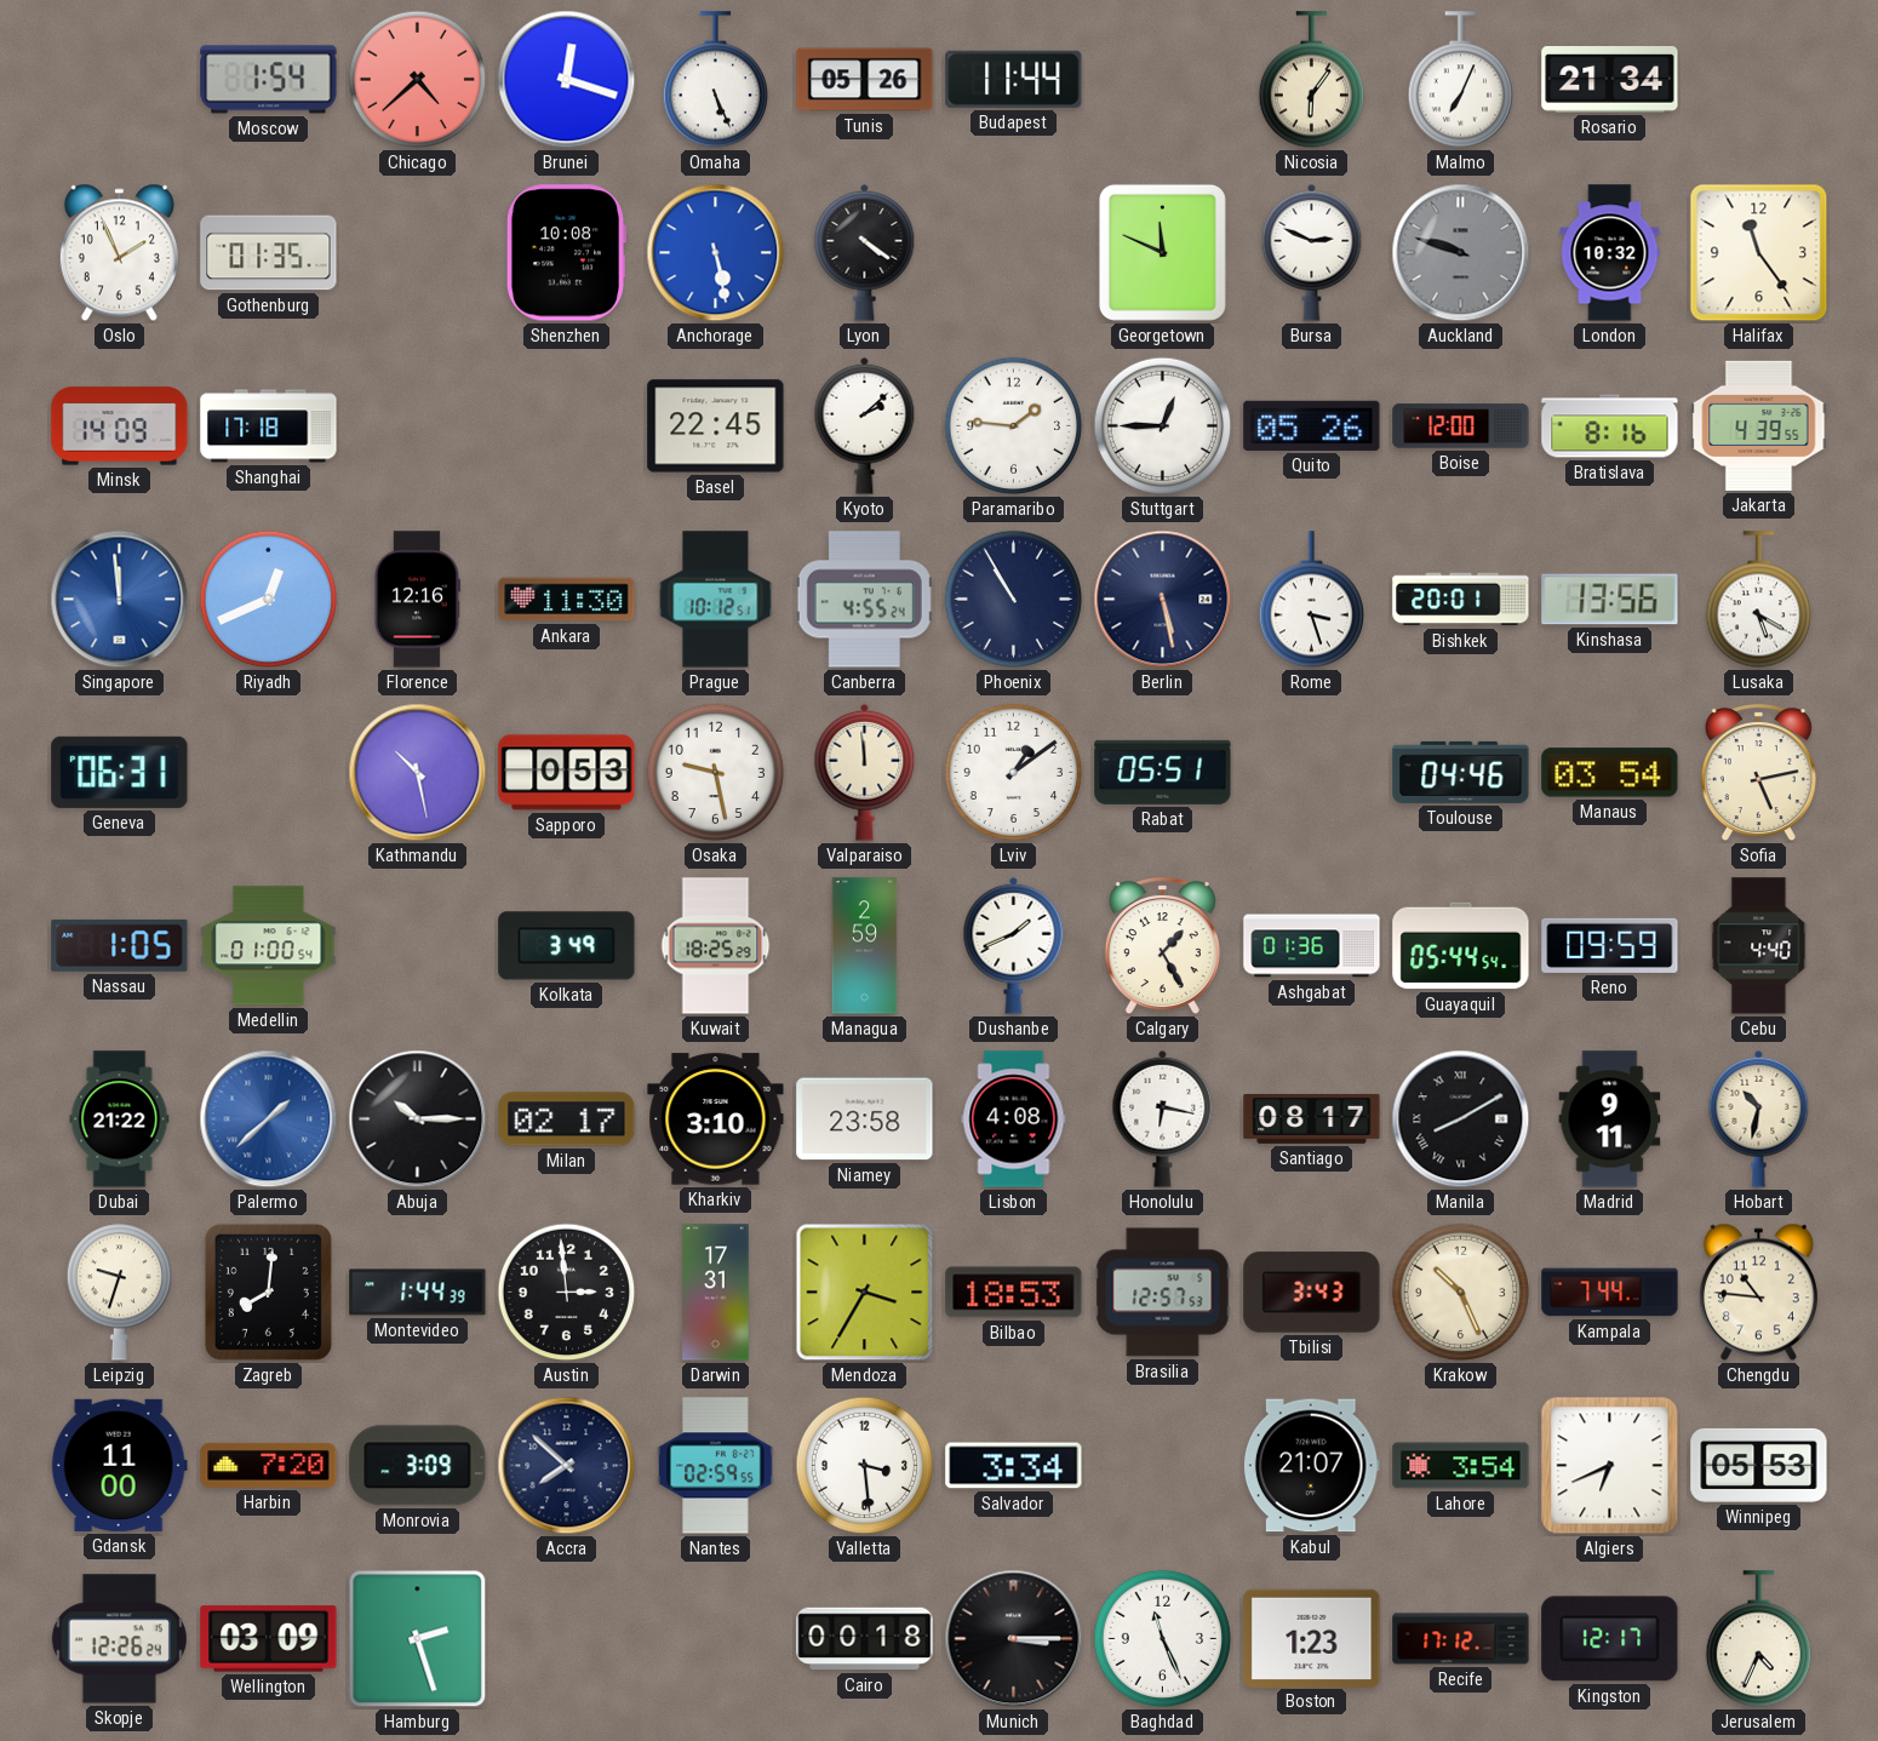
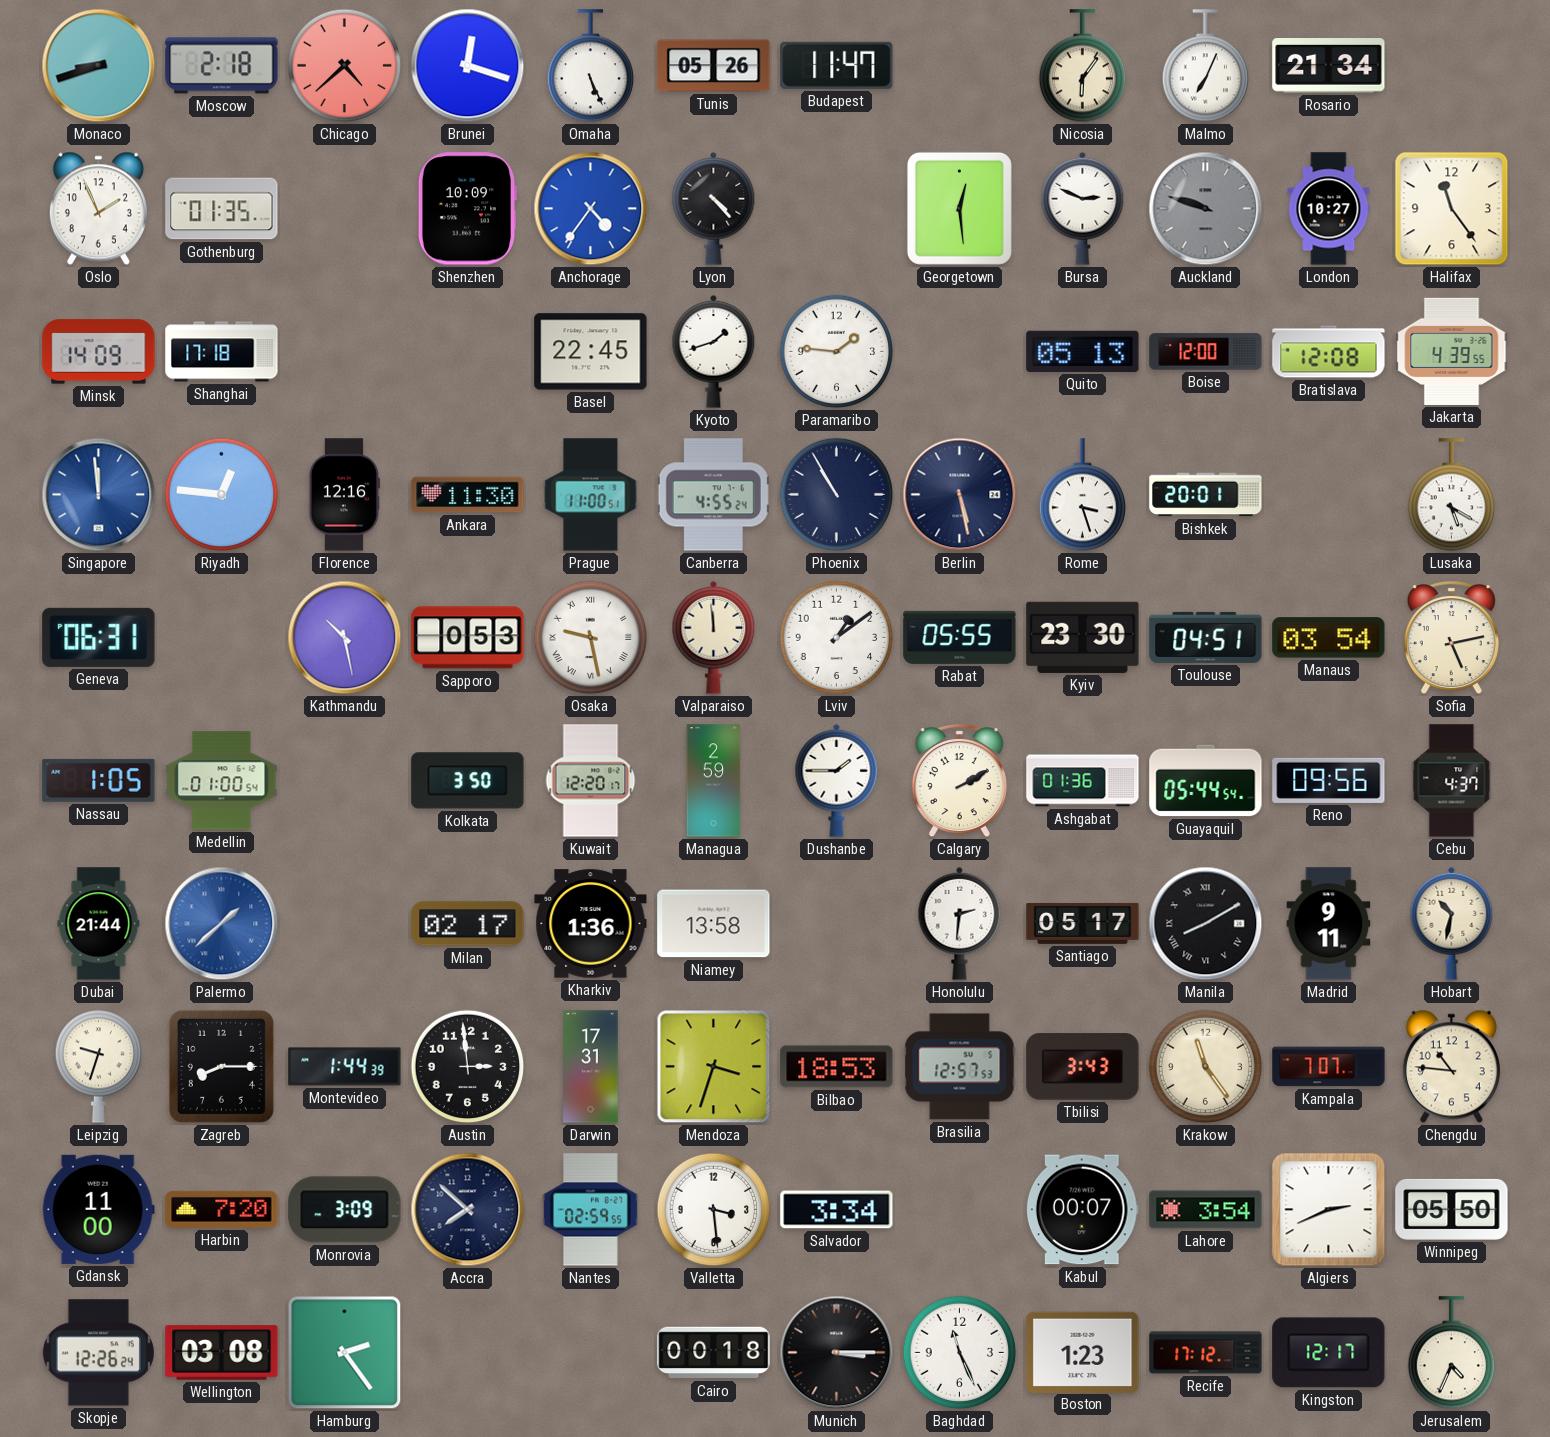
Monaco: none -> 8:42
Moscow: 1:54 -> 2:18
Budapest: 11:44 -> 11:47
Shenzhen: 10:08 -> 10:09
Anchorage: 5:28 -> 4:36
Lyon: 4:21 -> 4:23
Georgetown: 11:49 -> 12:29
London: 10:32 -> 10:27
Kyoto: 2:08 -> 1:42
Stuttgart: 12:45 -> none
Quito: 05:26 -> 05:13
Bratislava: 8:16 -> 12:08
Riyadh: 12:41 -> 12:46
Prague: 10:12 -> 11:00
Kinshasa: 13:56 -> none
Osaka numerals: Arabic -> Roman
Rabat: 05:51 -> 05:55
Kyiv: none -> 23:30
Toulouse: 04:46 -> 04:51
Kolkata: 3:49 -> 3:50
Kuwait: 18:25 -> 12:20
Dushanbe: 1:41 -> 1:45
Calgary: 1:25 -> 2:10
Reno: 09:59 -> 09:56
Cebu: 4:40 -> 4:37
Dubai: 21:22 -> 21:44
Abuja: 10:15 -> none
Kharkiv: 3:10 -> 1:36
Niamey: 23:58 -> 13:58
Lisbon: 4:08 -> none
Honolulu: 6:17 -> 2:31
Santiago: 08:17 -> 05:17
Zagreb: 8:01 -> 8:15
Mendoza: 3:35 -> 3:33
Krakow: 10:26 -> 11:24
Kampala: 7:44 -> 7:07
Kabul: 21:07 -> 00:07
Algiers: 6:41 -> 2:41
Winnipeg: 05:53 -> 05:50
Wellington: 03:09 -> 03:08
Hamburg: 2:27 -> 2:24
